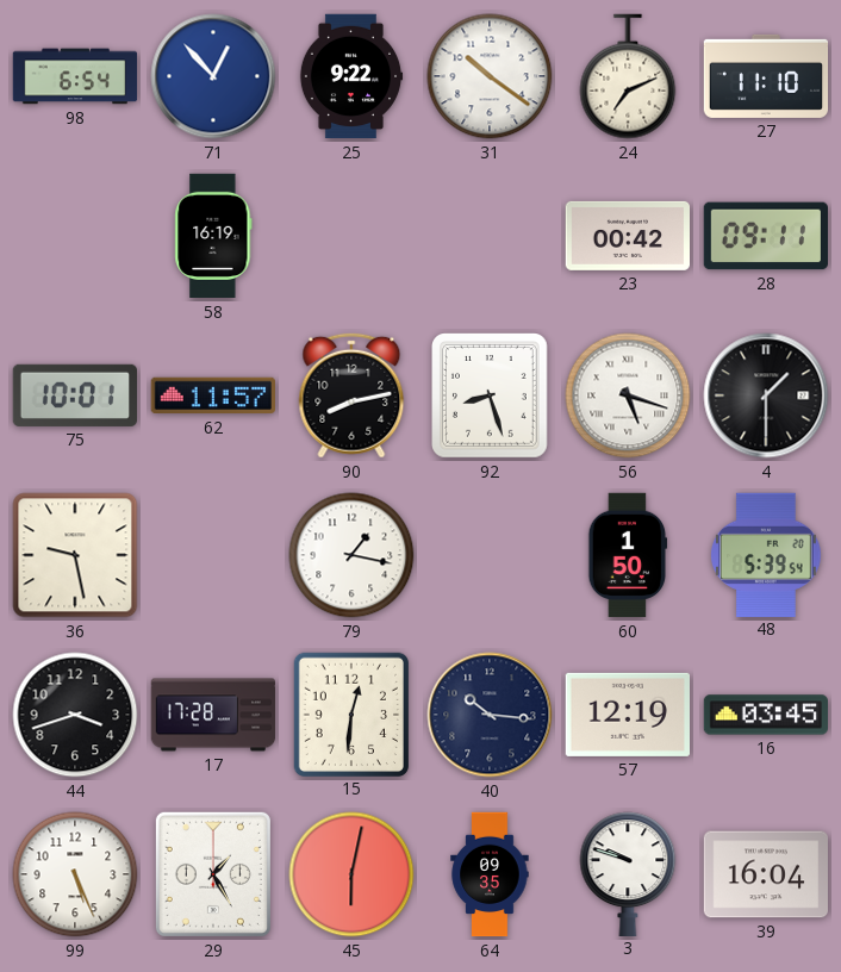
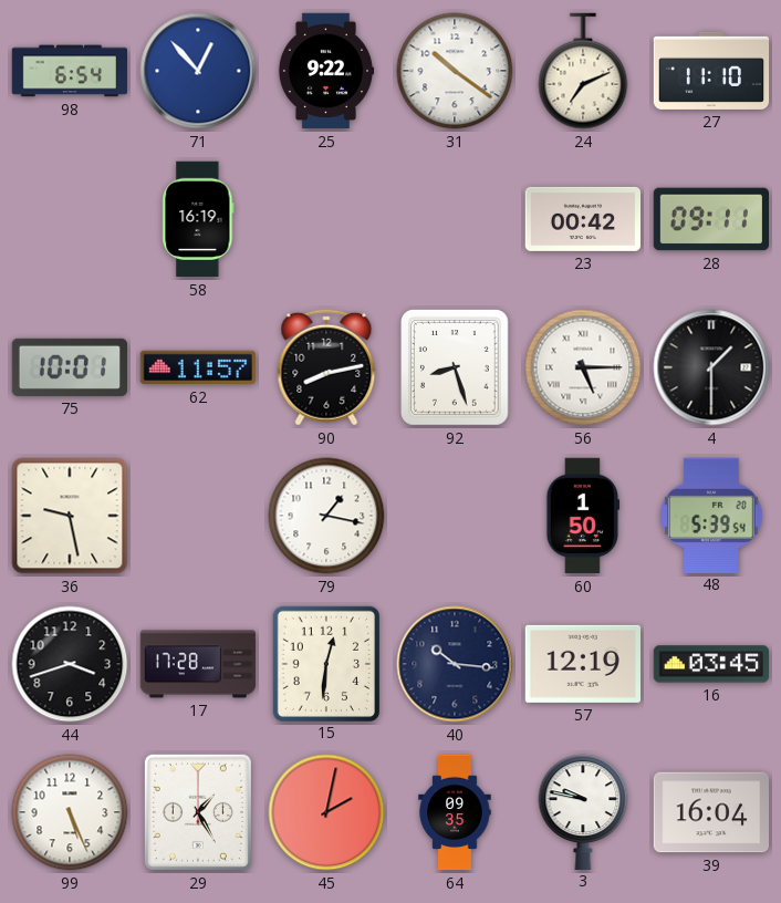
56: 5:18 -> 5:15
45: 6:02 -> 2:02
3: 9:48 -> 9:47
